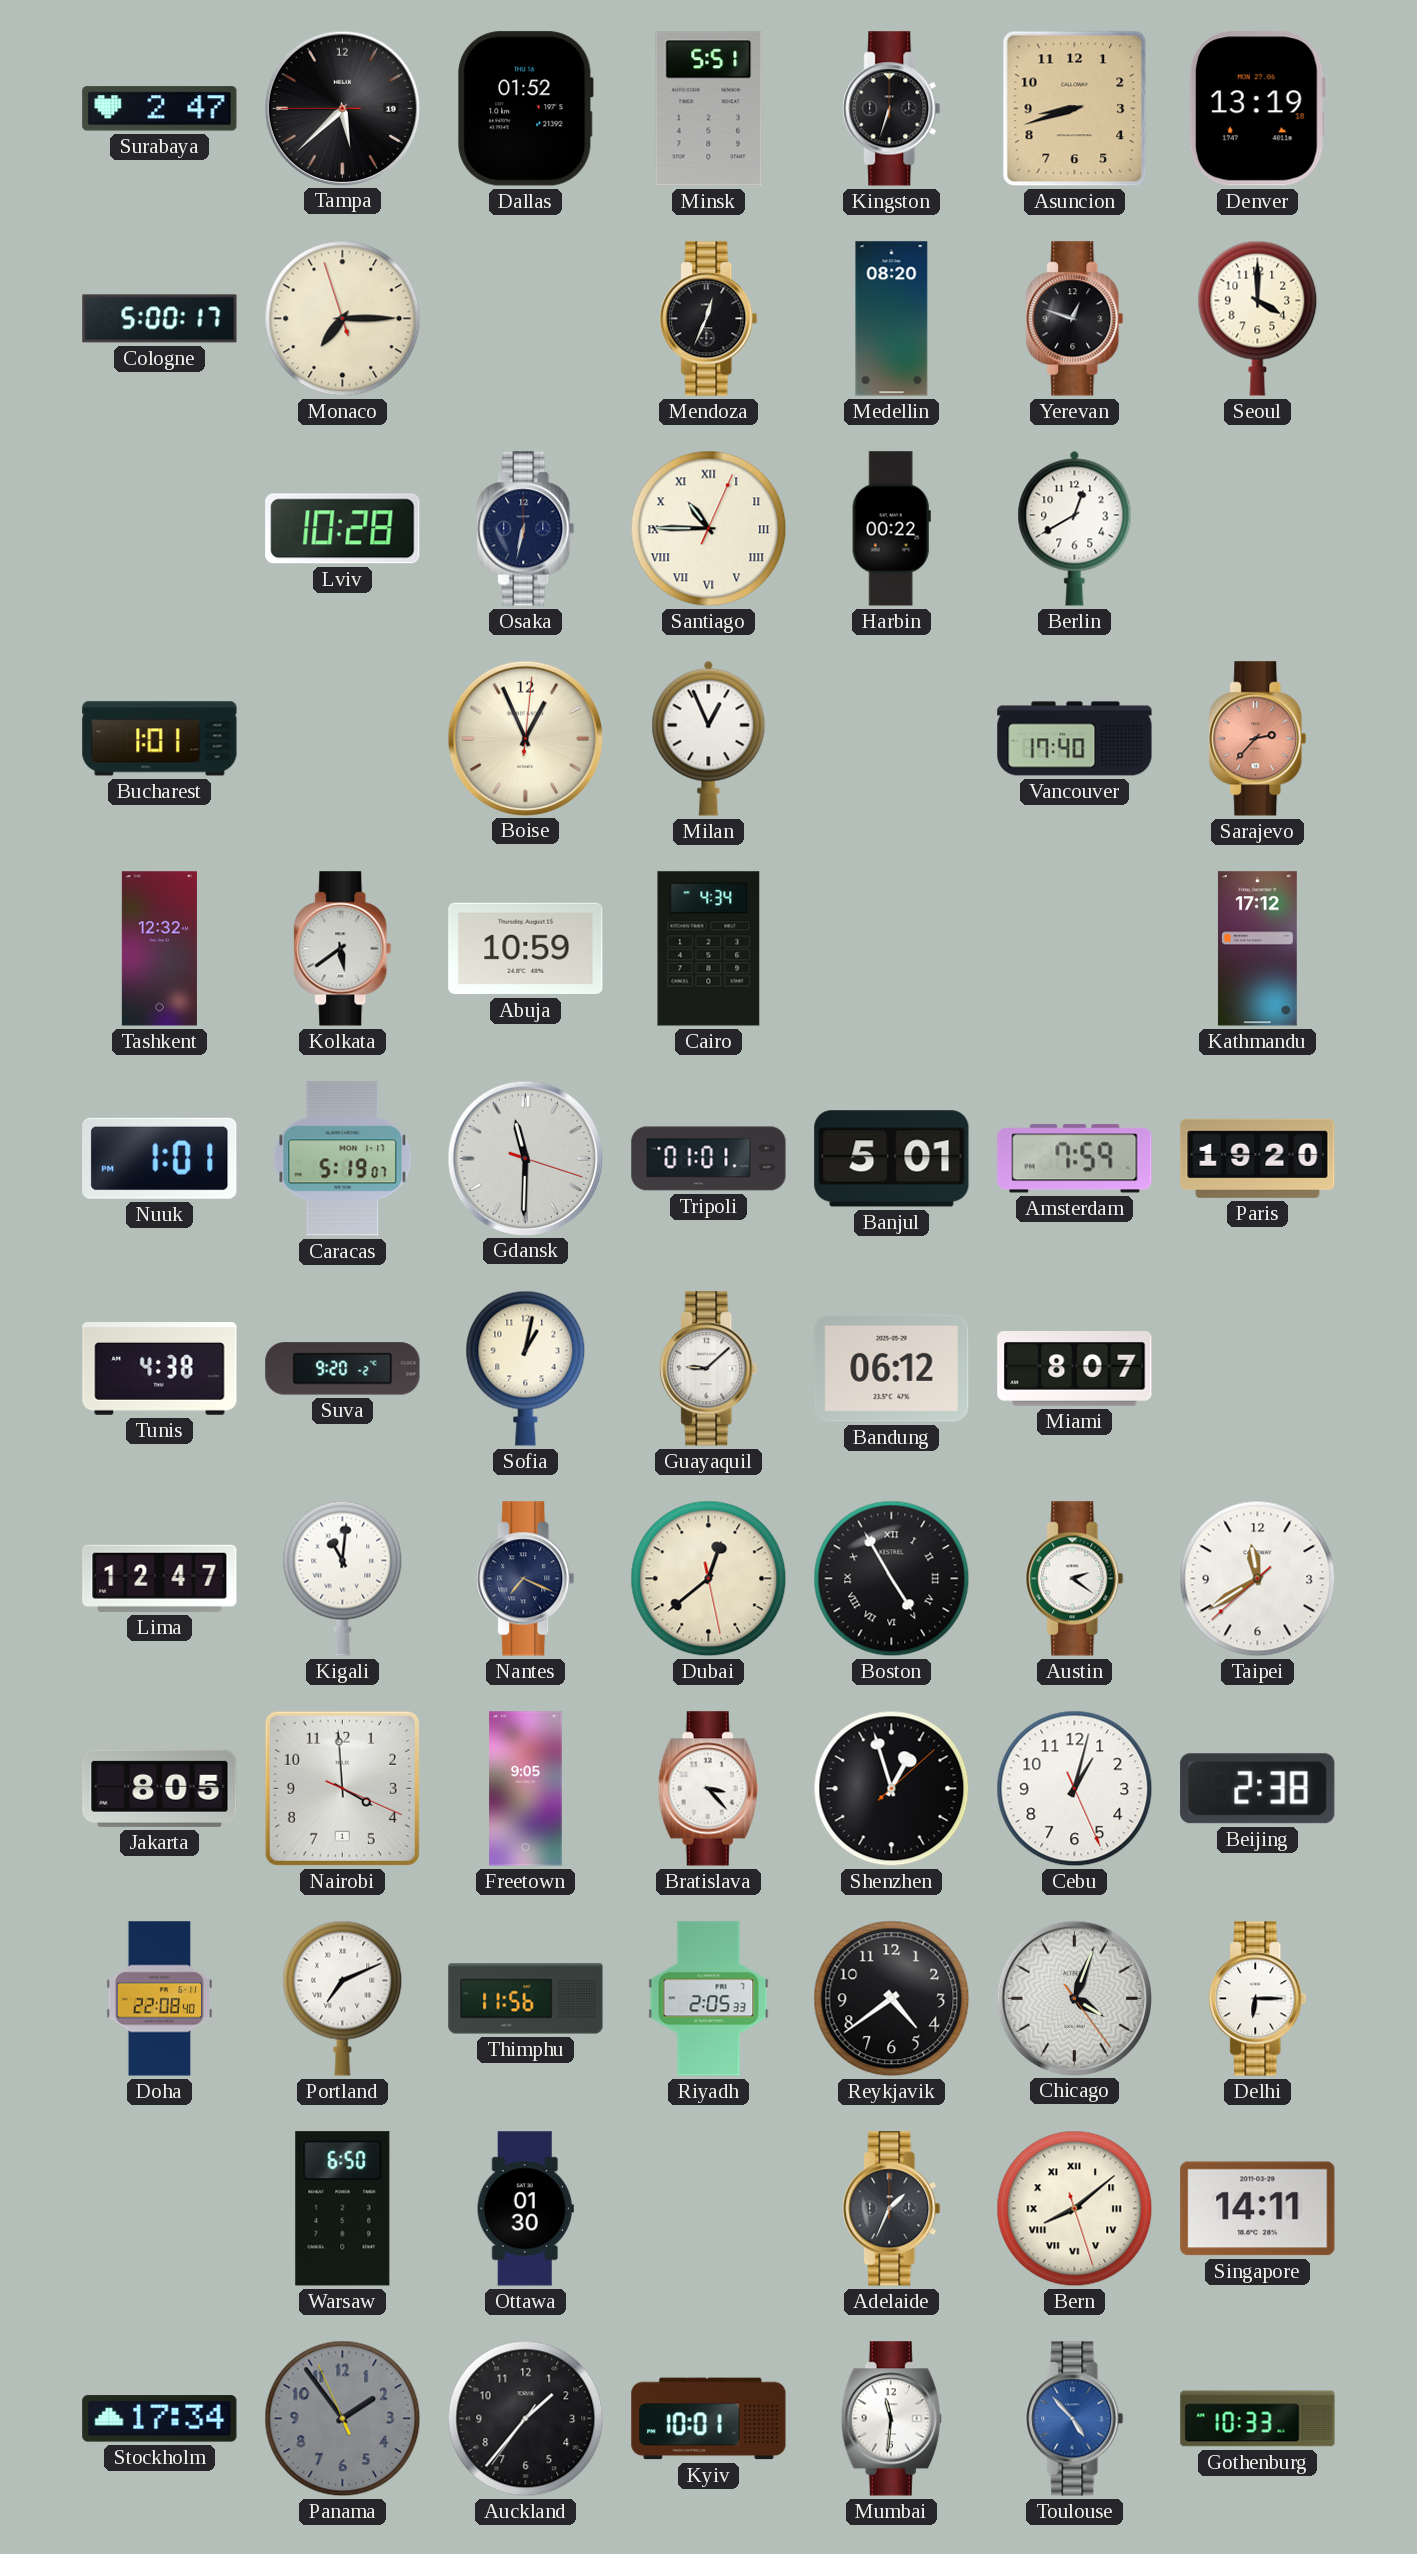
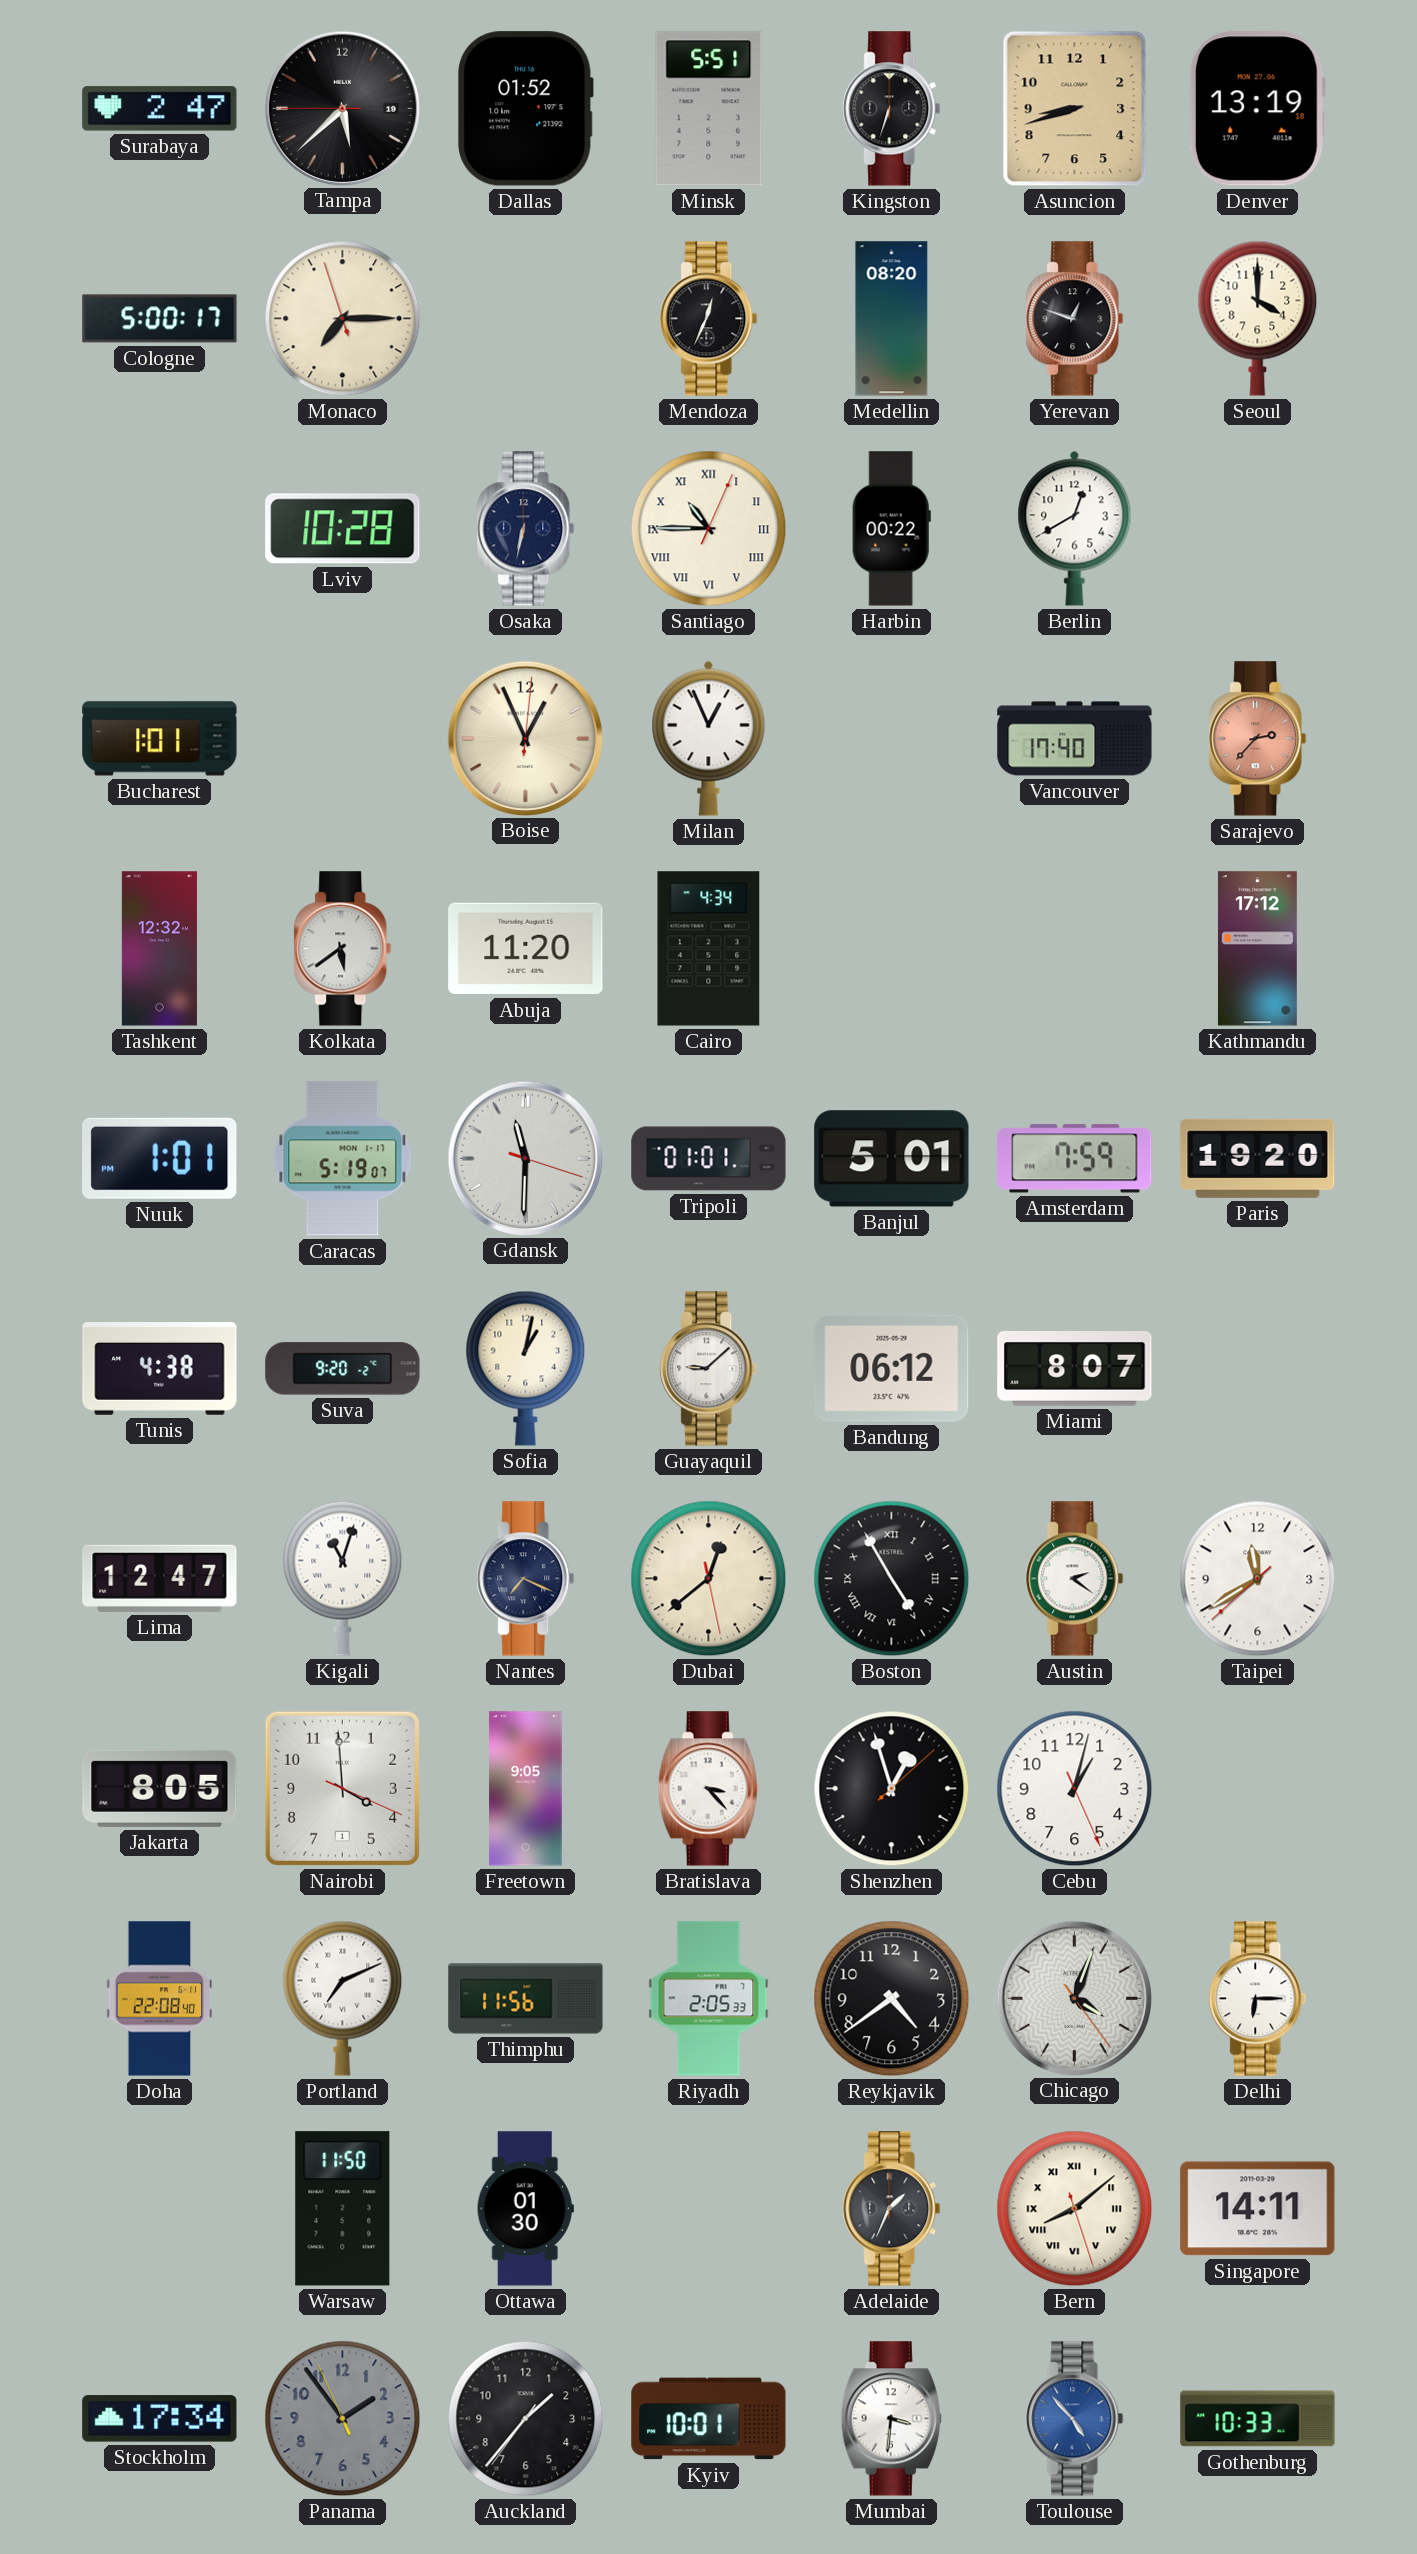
Abuja: 10:59 -> 11:20
Kigali: 11:01 -> 11:03
Beijing: 2:38 -> none
Warsaw: 6:50 -> 11:50
Mumbai: 11:31 -> 3:31
